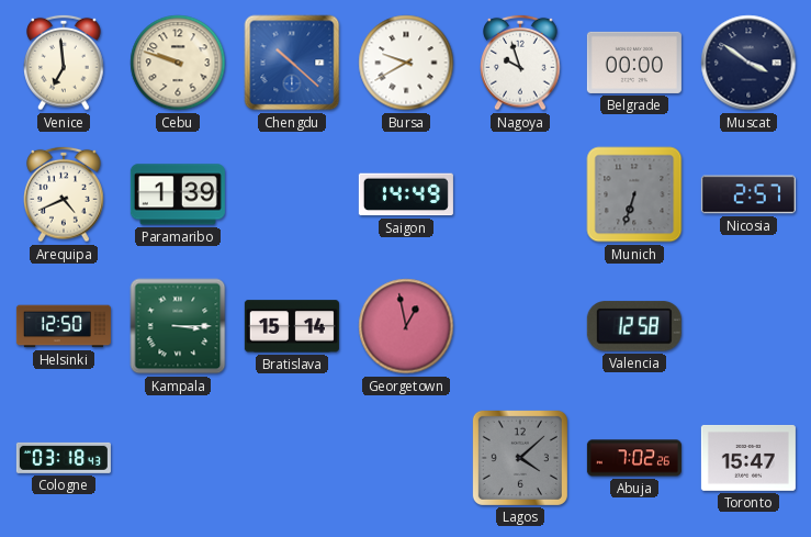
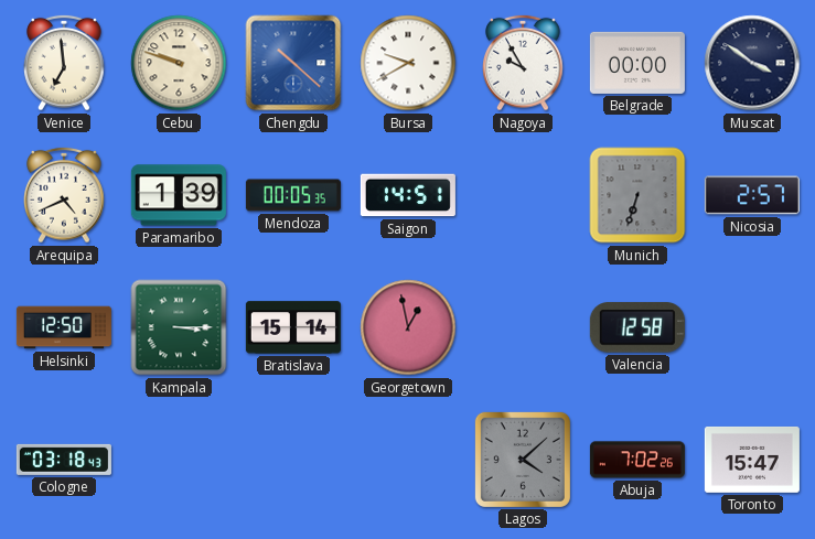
Nagoya: 9:57 -> 9:55
Mendoza: none -> 00:05
Saigon: 14:49 -> 14:51
